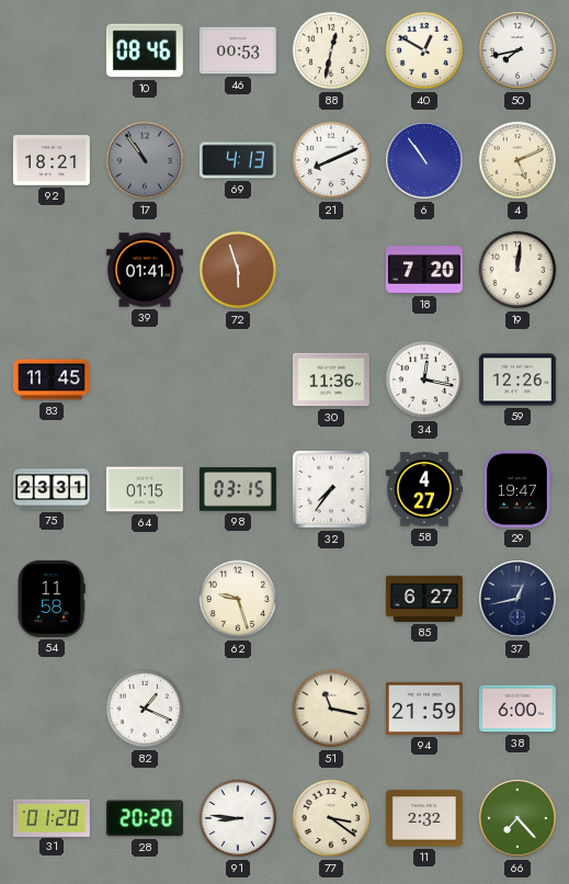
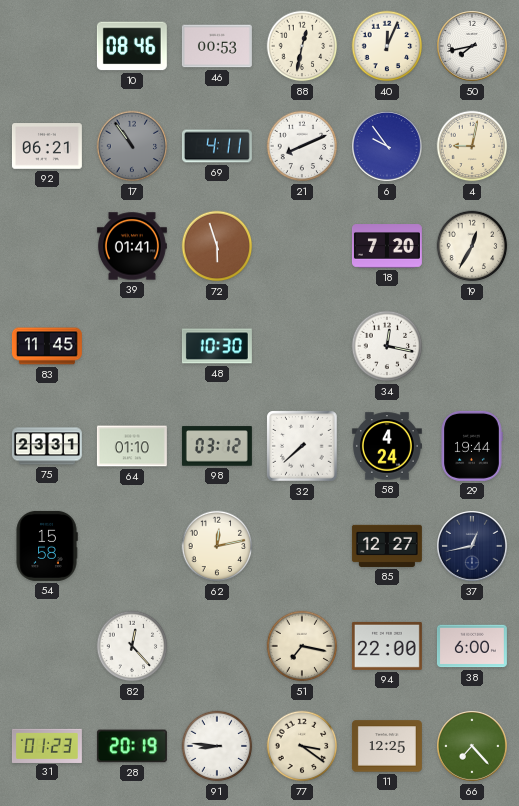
40: 12:50 -> 12:04
92: 18:21 -> 06:21
69: 4:13 -> 4:11
6: 10:54 -> 9:54
4: 5:11 -> 9:02
19: 12:01 -> 12:35
48: none -> 10:30
30: 11:36 -> none
59: 12:26 -> none
64: 01:15 -> 01:10
98: 03:15 -> 03:12
32: 7:36 -> 7:38
58: 4:27 -> 4:24
29: 19:47 -> 19:44
54: 11:58 -> 15:58
62: 9:27 -> 12:13
85: 6:27 -> 12:27
82: 1:19 -> 12:23
51: 11:17 -> 7:17
94: 21:59 -> 22:00
31: 01:20 -> 01:23
28: 20:20 -> 20:19
11: 2:32 -> 12:25
